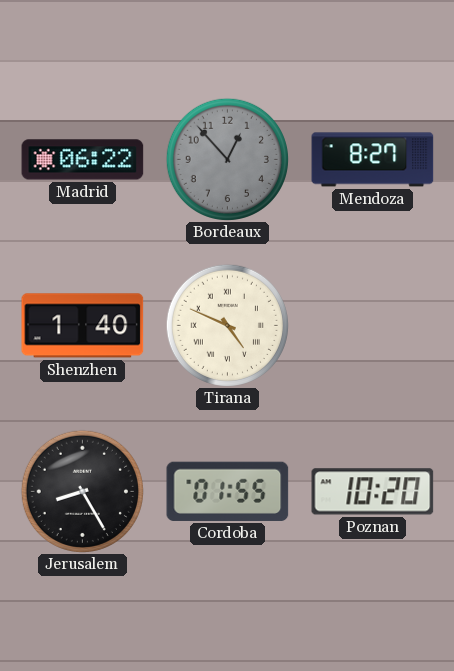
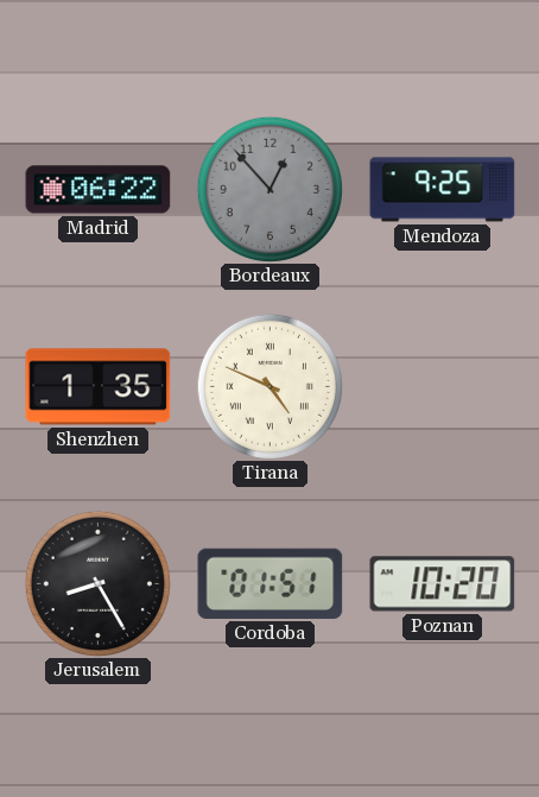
Mendoza: 8:27 -> 9:25
Shenzhen: 1:40 -> 1:35
Cordoba: 01:55 -> 01:51
